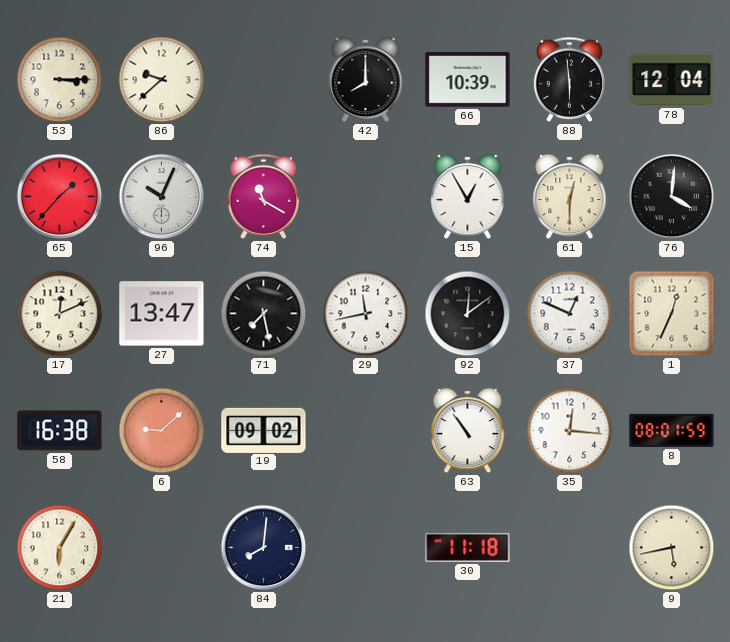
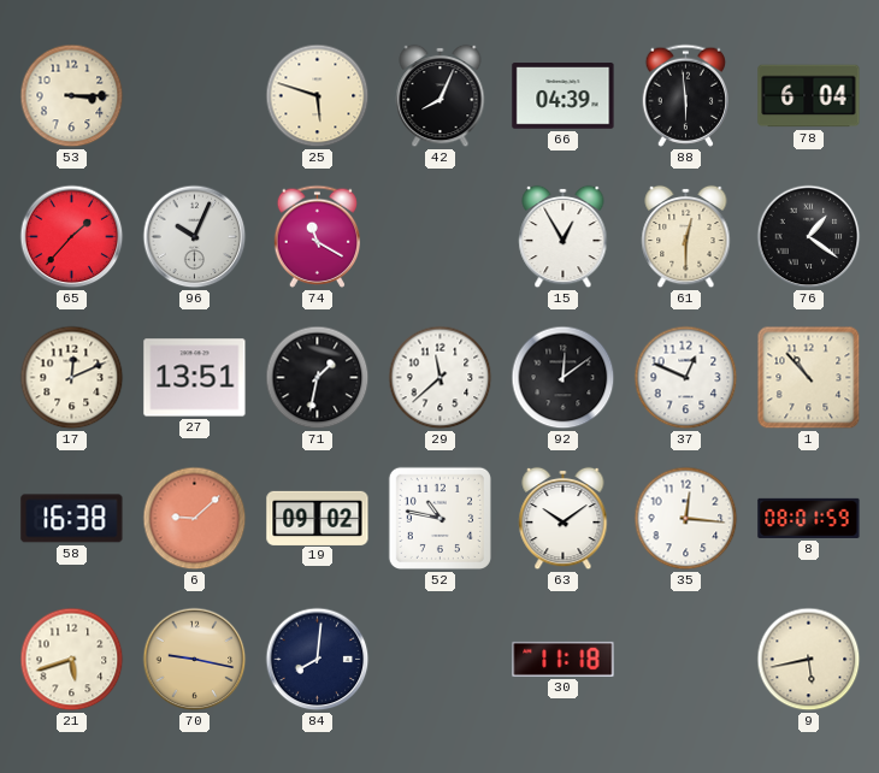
86: 9:38 -> none
25: none -> 5:48
42: 8:00 -> 8:04
66: 10:39 -> 04:39
78: 12:04 -> 6:04
76: 4:01 -> 1:21
27: 13:47 -> 13:51
71: 7:28 -> 1:32
29: 11:43 -> 11:38
1: 12:34 -> 10:53
52: none -> 10:47
63: 10:54 -> 10:09
21: 6:05 -> 5:42
70: none -> 9:17
